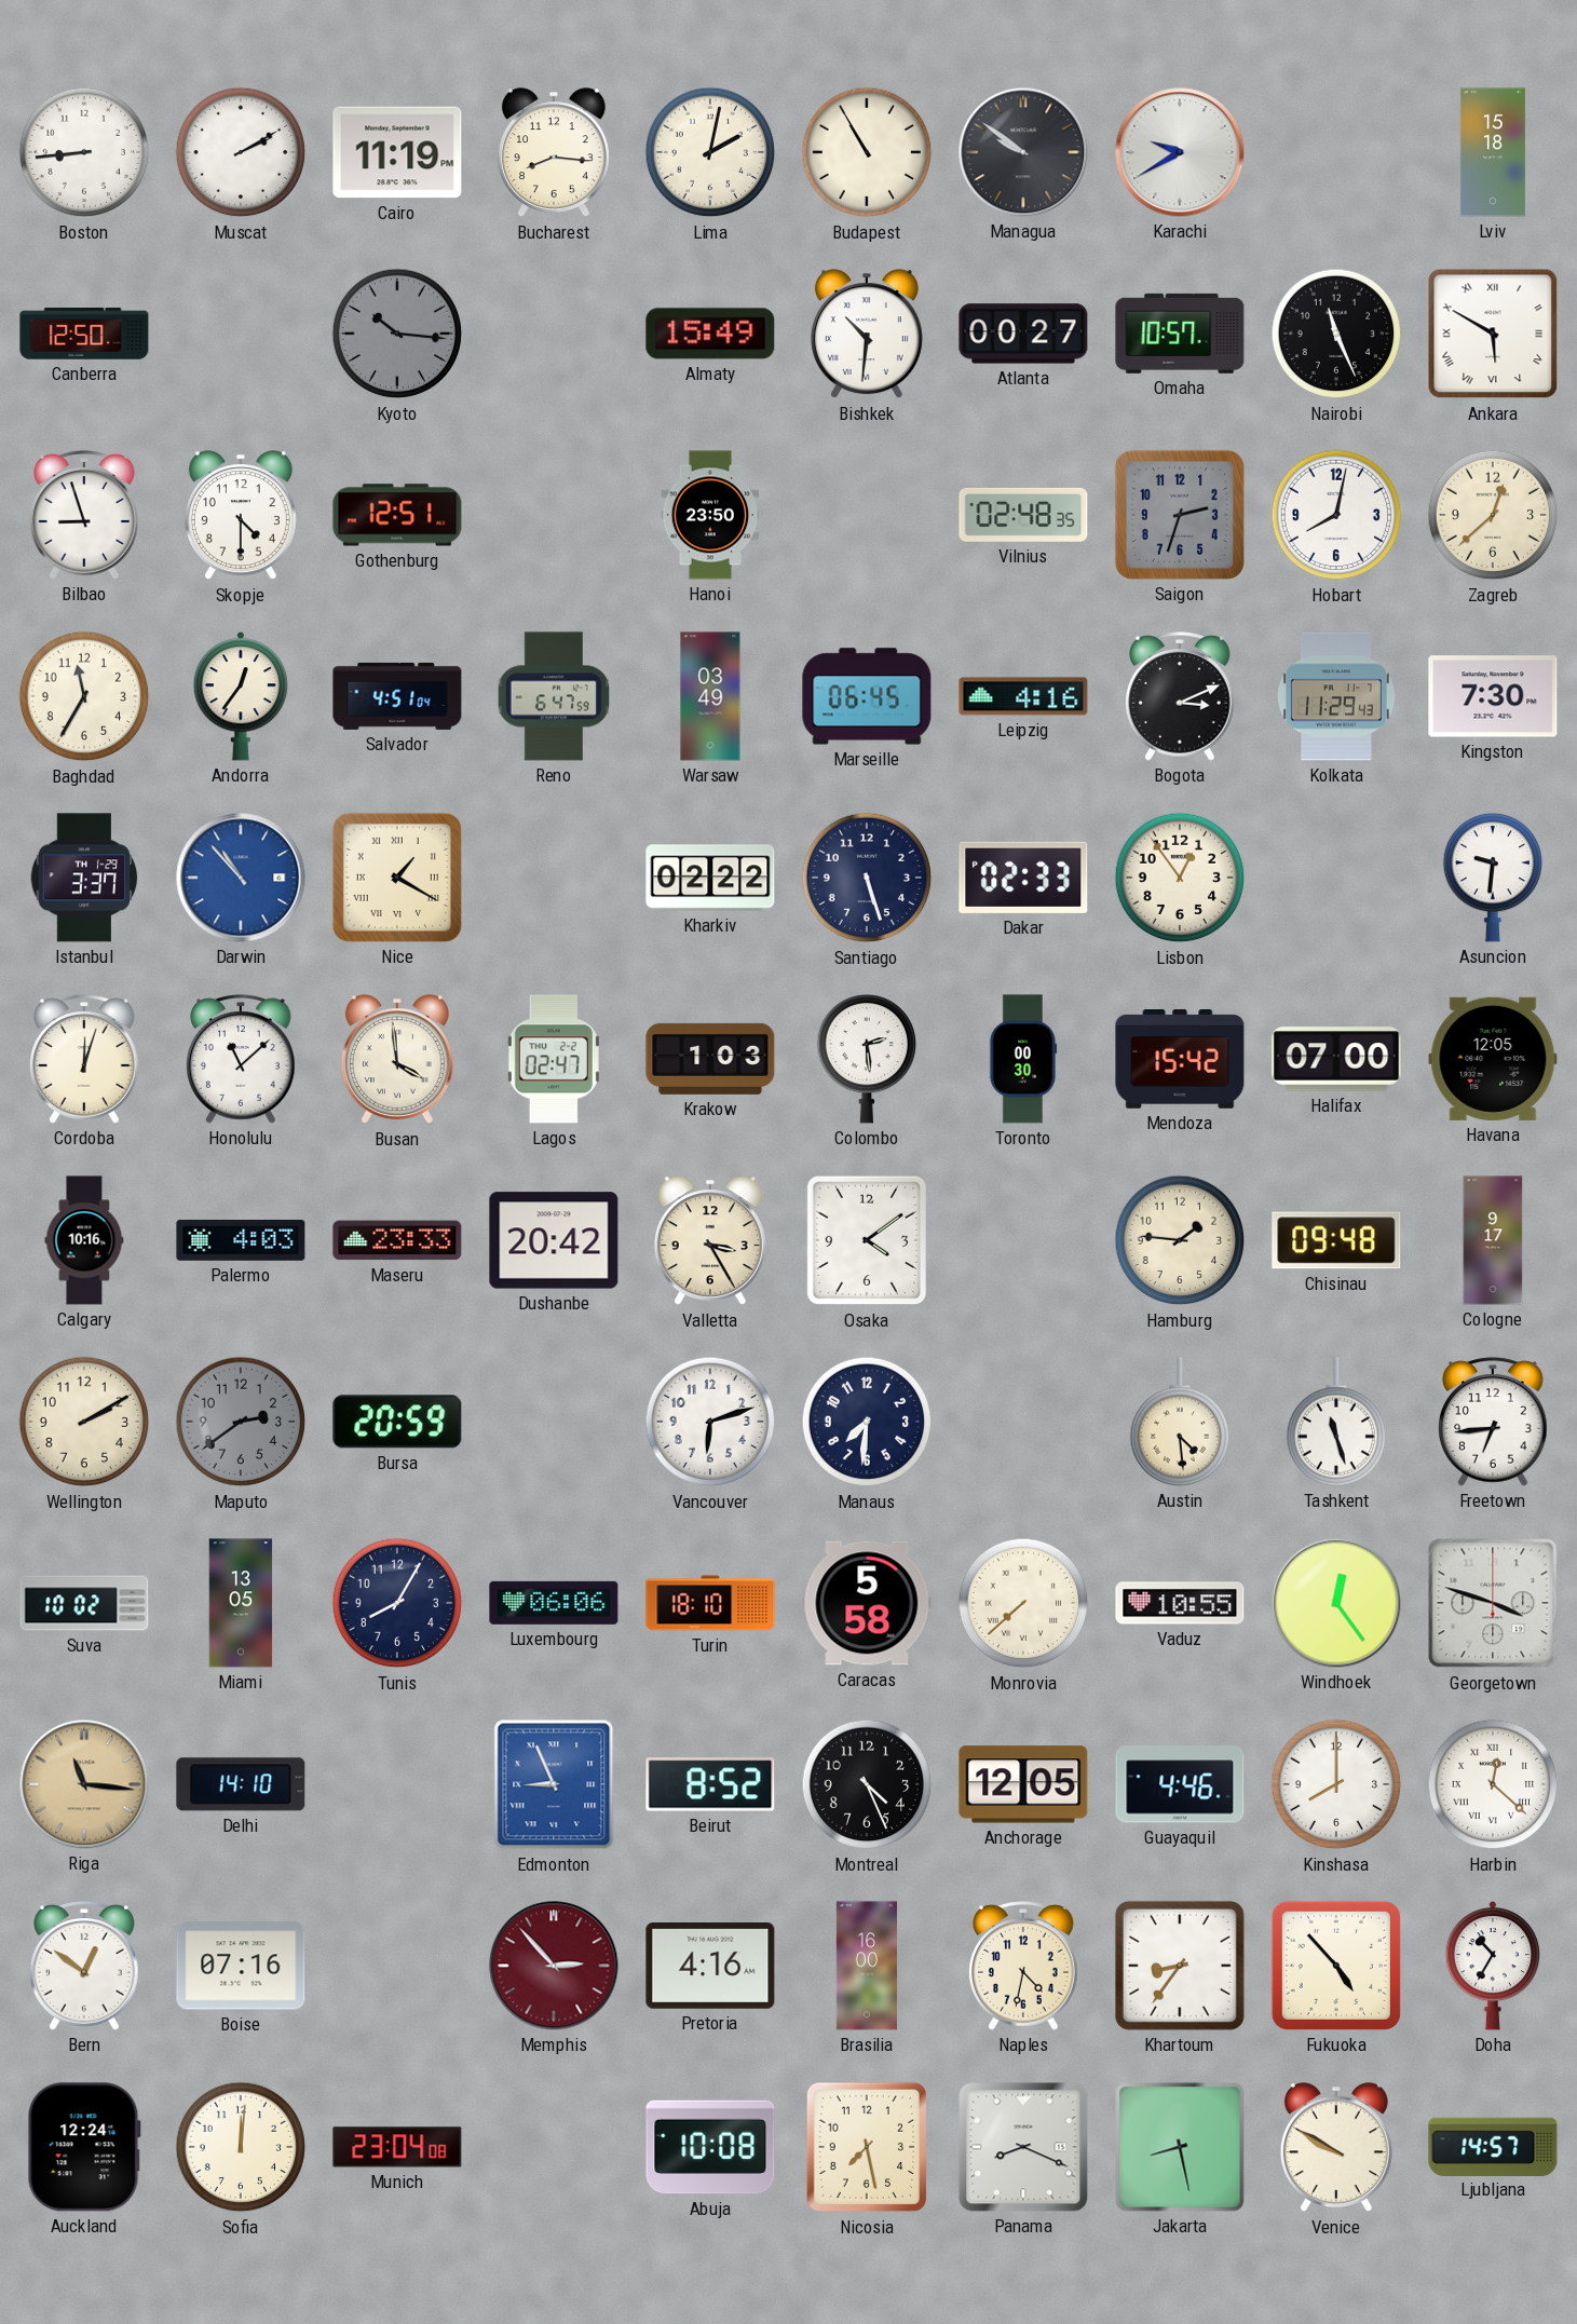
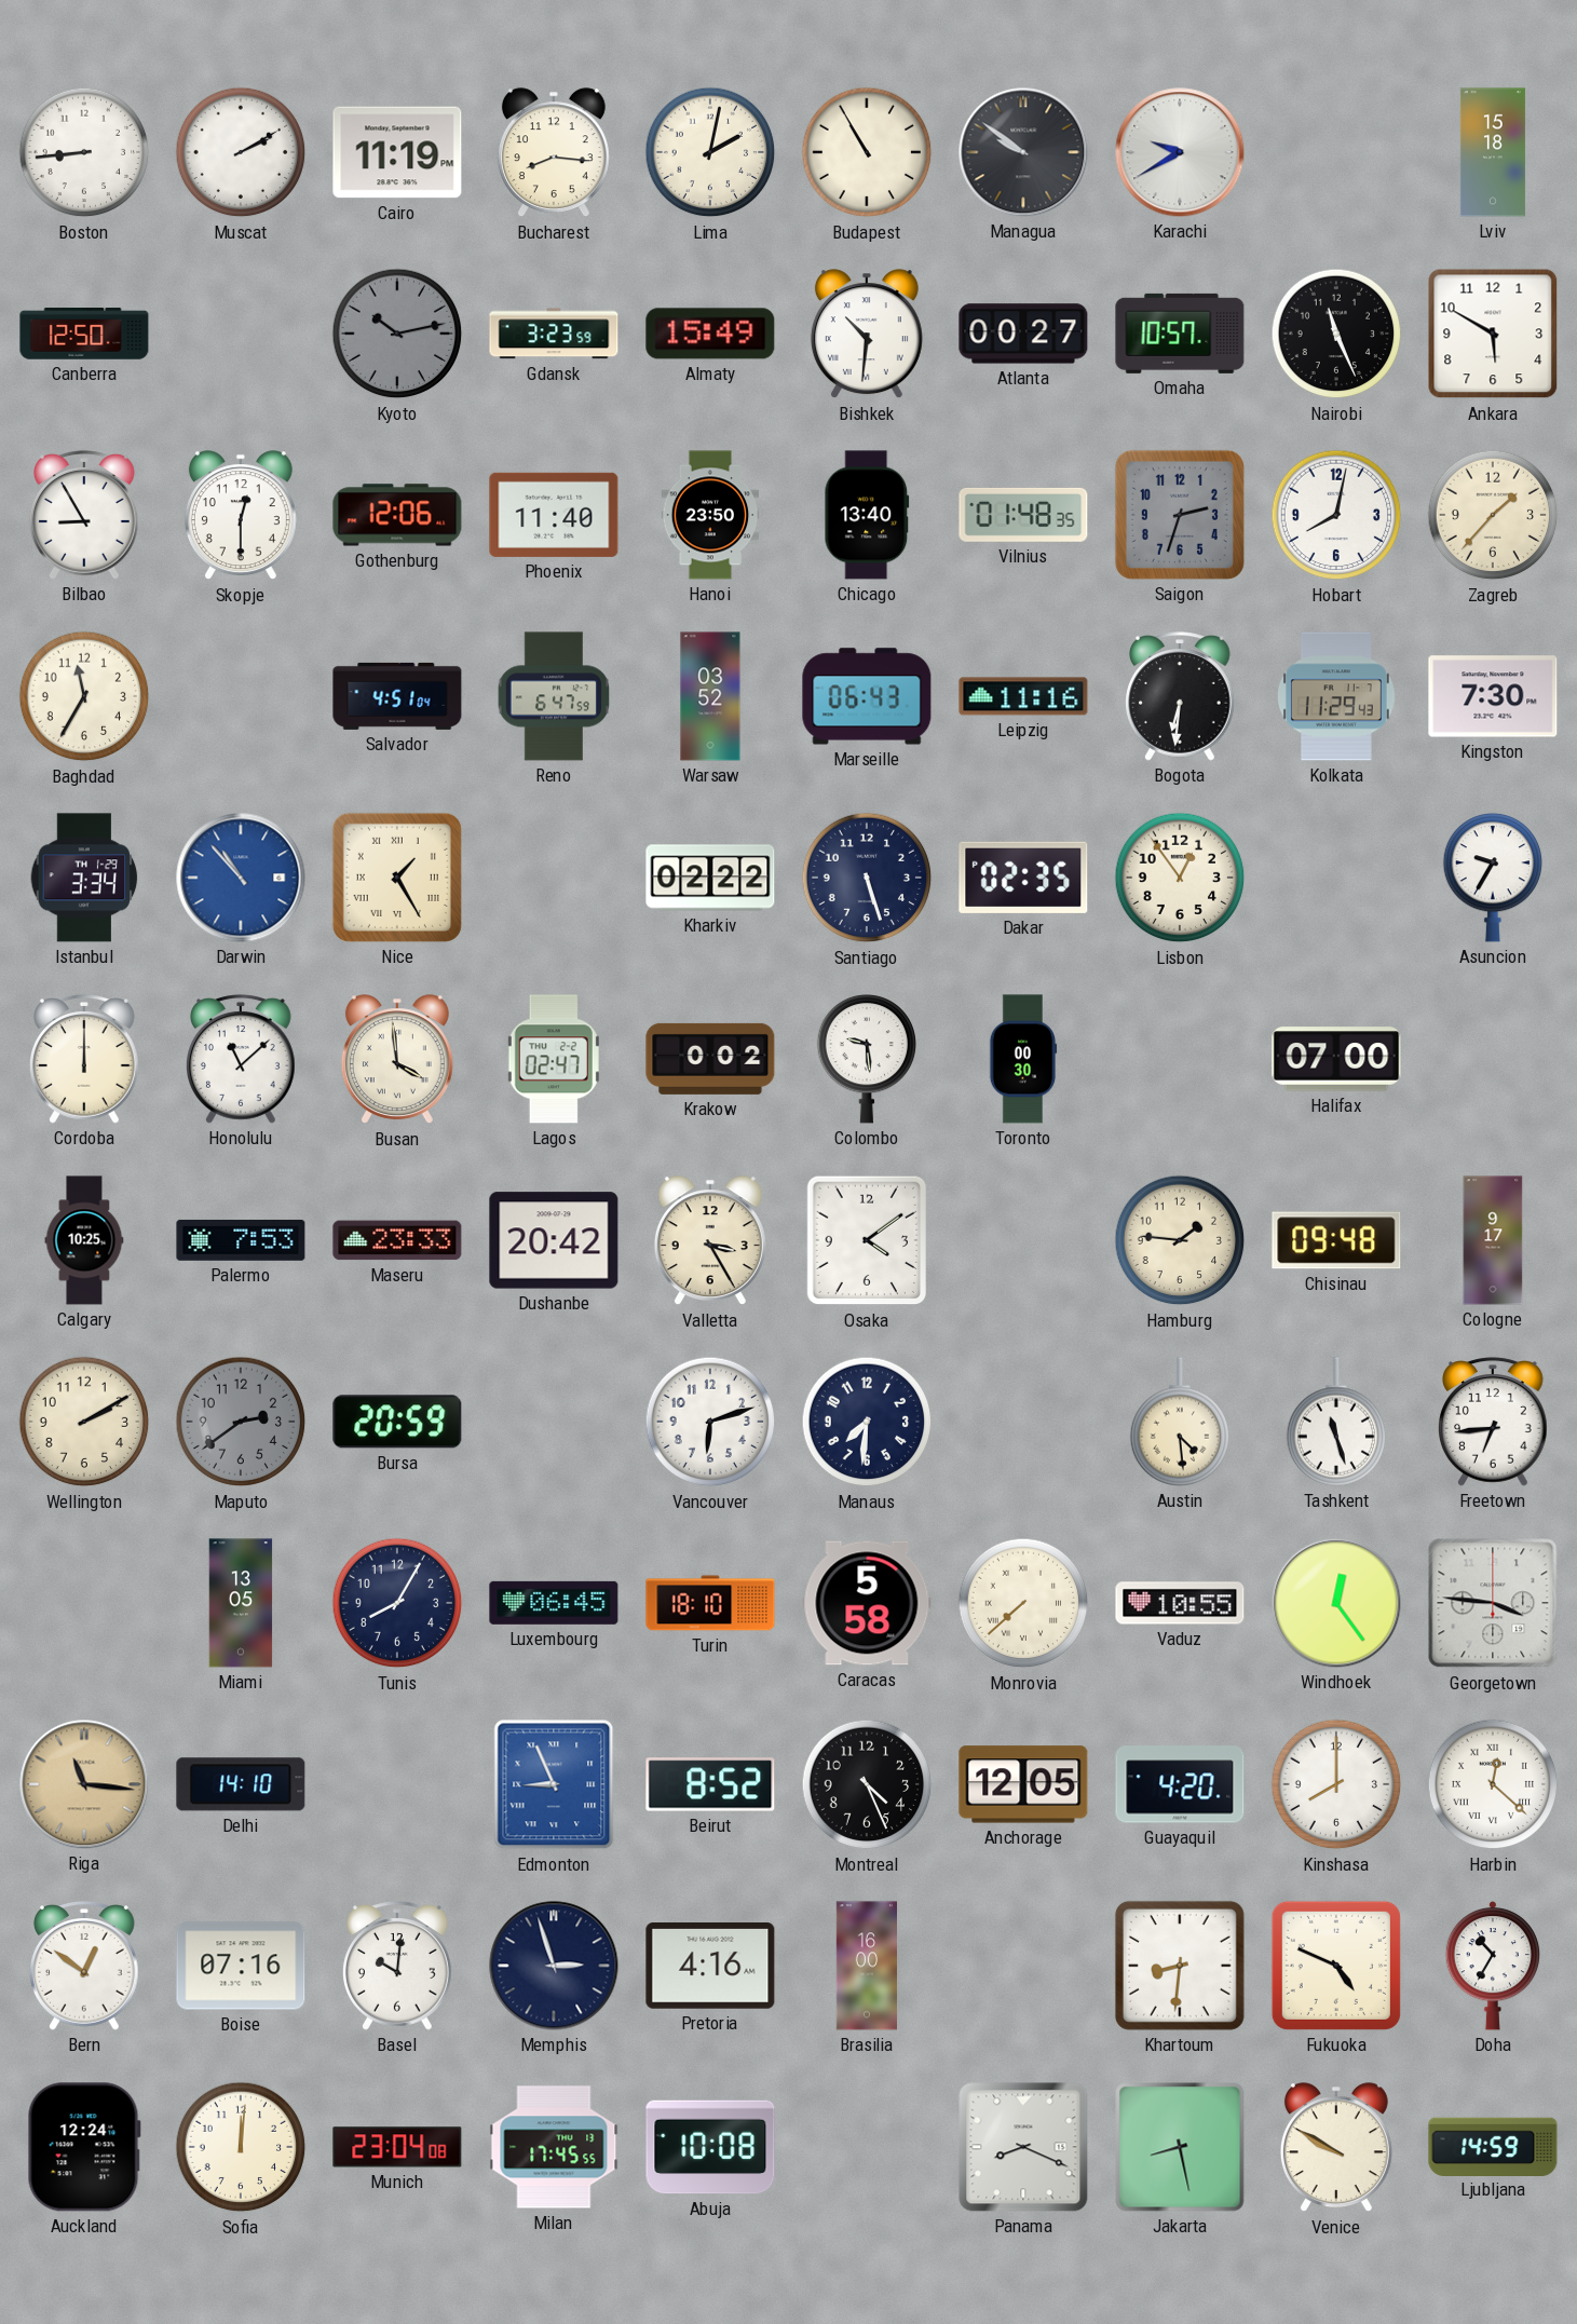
Kyoto: 10:16 -> 10:13
Gdansk: none -> 3:23
Ankara numerals: Roman -> Arabic
Bilbao: 8:57 -> 8:55
Skopje: 4:30 -> 12:30
Gothenburg: 12:51 -> 12:06
Phoenix: none -> 11:40
Chicago: none -> 13:40
Vilnius: 02:48 -> 01:48
Zagreb: 12:38 -> 1:37
Andorra: 12:36 -> none
Warsaw: 03:49 -> 03:52
Marseille: 06:45 -> 06:43
Leipzig: 4:16 -> 11:16
Bogota: 3:11 -> 6:31
Istanbul: 3:37 -> 3:34
Nice: 1:20 -> 1:25
Dakar: 02:33 -> 02:35
Asuncion: 9:31 -> 9:35
Cordoba: 12:03 -> 12:00
Krakow: 1:03 -> 0:02
Colombo: 2:29 -> 9:29
Mendoza: 15:42 -> none
Havana: 12:05 -> none
Calgary: 10:16 -> 10:25
Palermo: 4:03 -> 7:53
Suva: 10:02 -> none
Luxembourg: 06:06 -> 06:45
Georgetown: 3:48 -> 3:46
Guayaquil: 4:46 -> 4:20
Basel: none -> 10:01
Memphis: 2:53 -> 2:57
Memphis dial: burgundy -> navy
Naples: 4:32 -> none
Khartoum: 8:36 -> 8:31
Fukuoka: 4:53 -> 4:49
Milan: none -> 17:45
Nicosia: 7:28 -> none
Ljubljana: 14:57 -> 14:59
